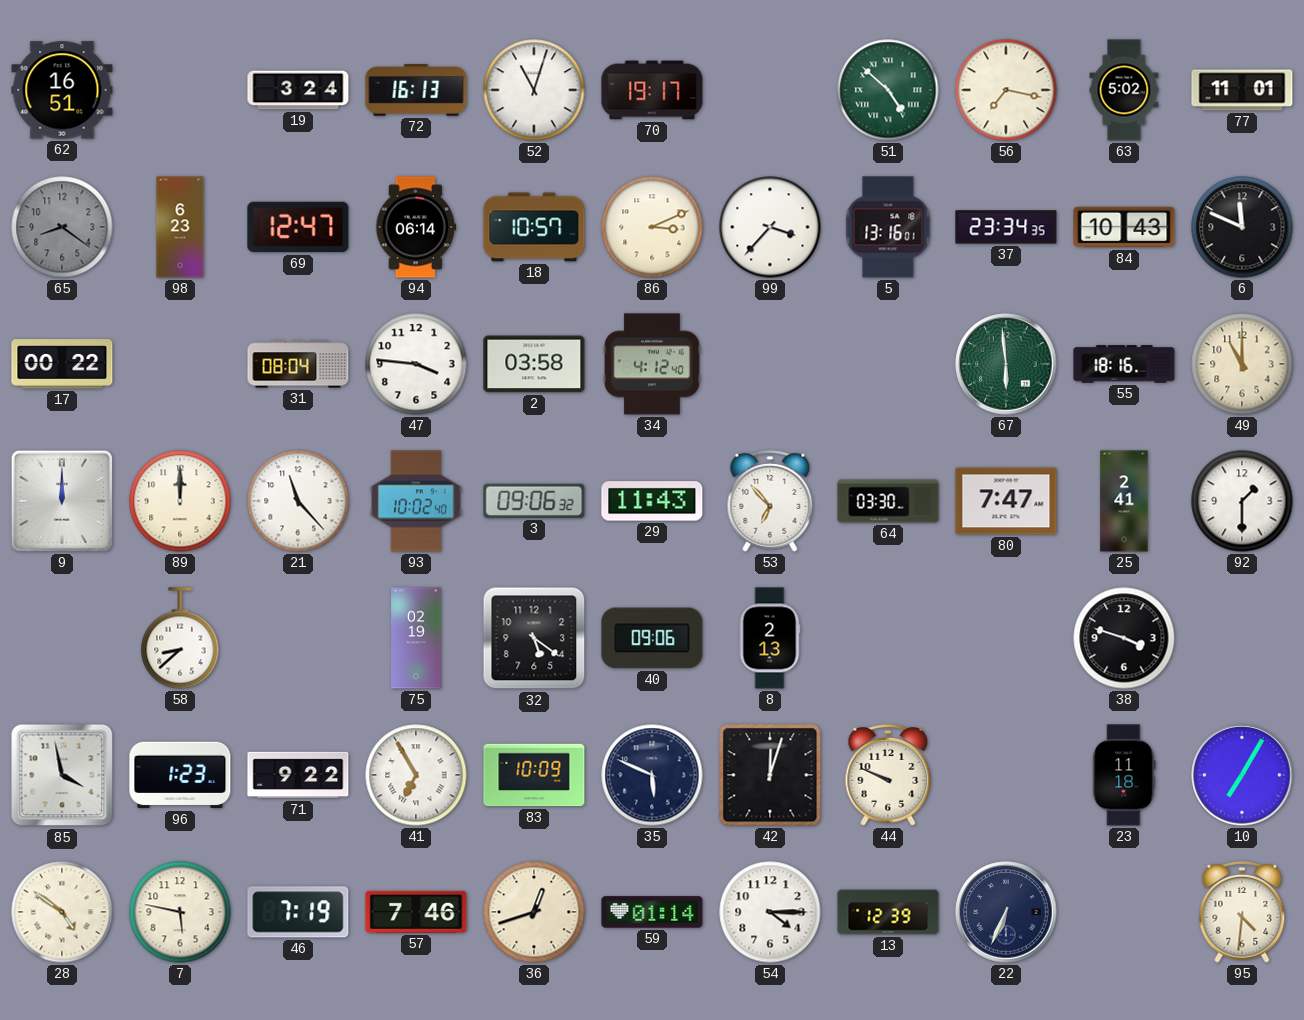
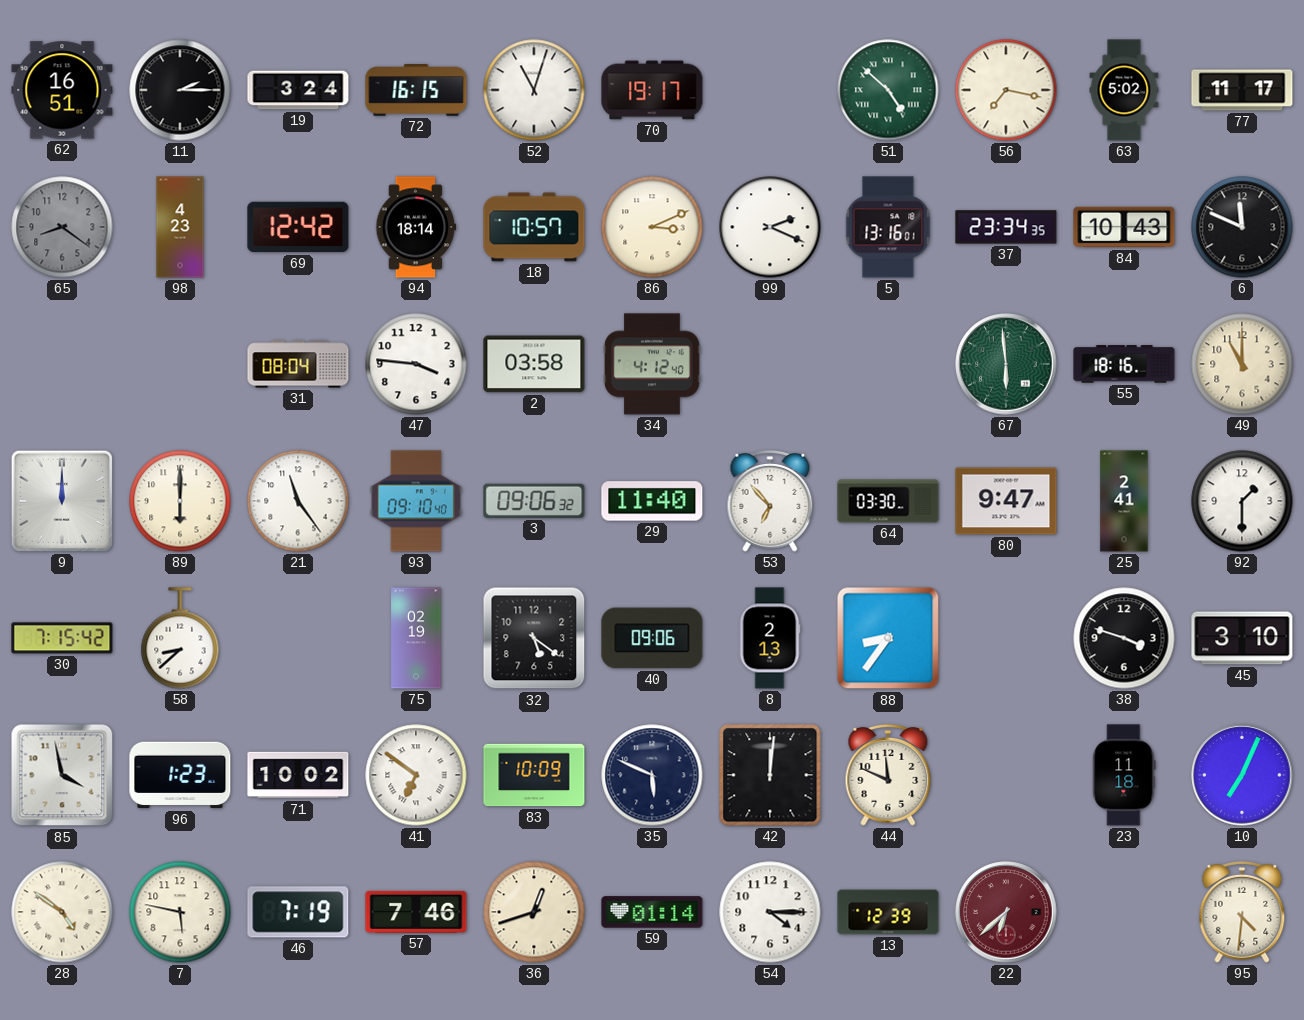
11: none -> 2:15
72: 16:13 -> 16:15
77: 11:01 -> 11:17
98: 6:23 -> 4:23
69: 12:47 -> 12:42
94: 06:14 -> 18:14
99: 3:37 -> 2:19
17: 00:22 -> none
89: 12:00 -> 6:00
21: 11:23 -> 11:24
93: 10:02 -> 09:10
29: 11:43 -> 11:40
80: 7:47 -> 9:47
30: none -> 7:15
88: none -> 8:36
45: none -> 3:10
71: 9:22 -> 10:02
41: 6:55 -> 6:51
42: 12:03 -> 12:01
44: 9:49 -> 11:49
10: 7:05 -> 7:04
22: 6:34 -> 6:38
22 dial: navy -> burgundy
